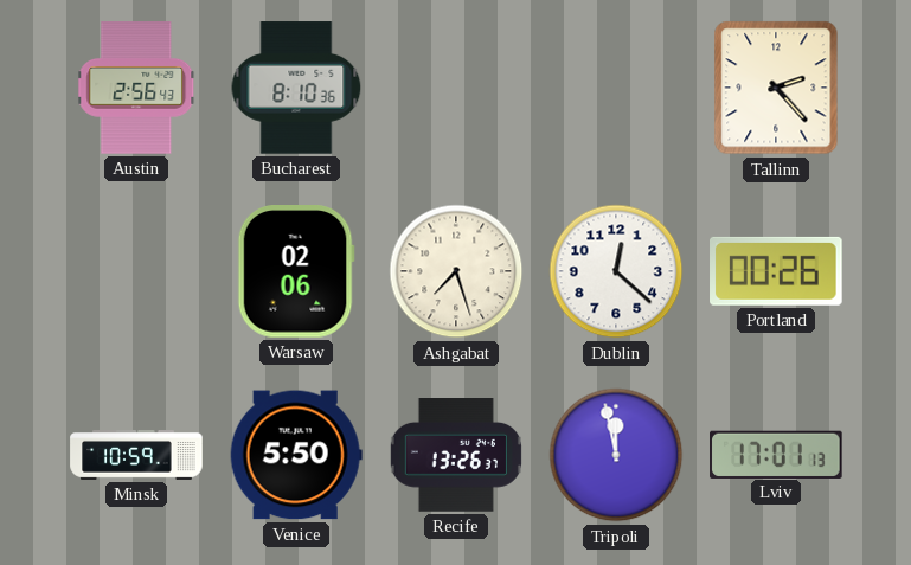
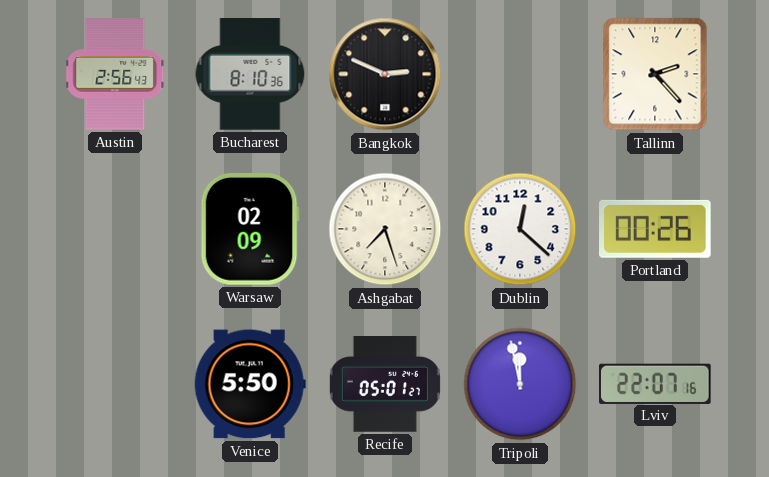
Bangkok: none -> 2:49
Warsaw: 02:06 -> 02:09
Minsk: 10:59 -> none
Recife: 13:26 -> 05:01
Lviv: 17:01 -> 22:07
